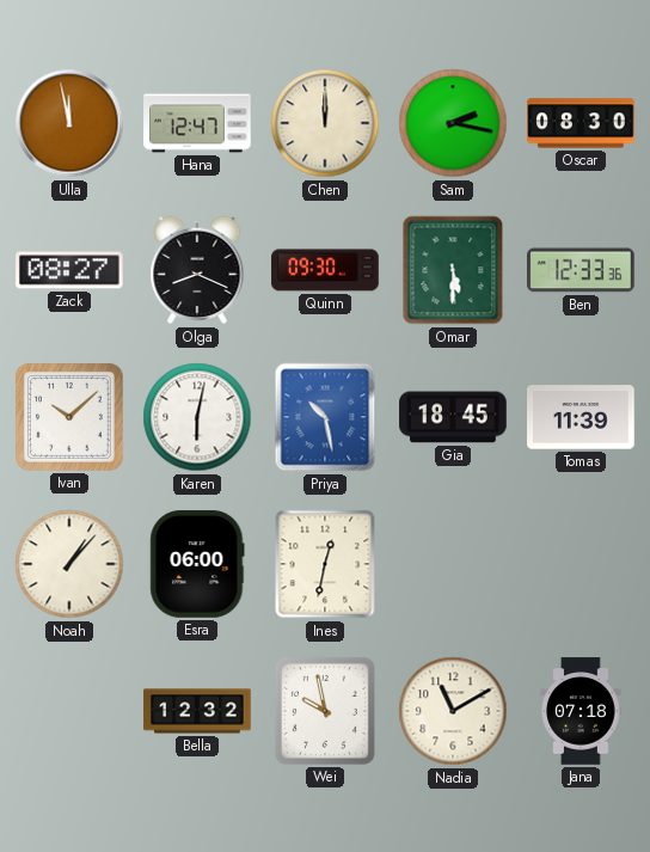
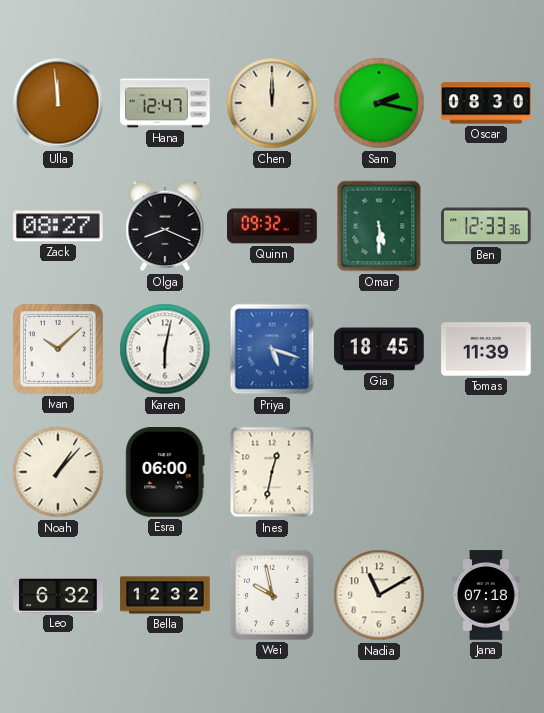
Ulla: 11:58 -> 11:59
Quinn: 09:30 -> 09:32
Priya: 10:28 -> 5:18
Leo: none -> 6:32
